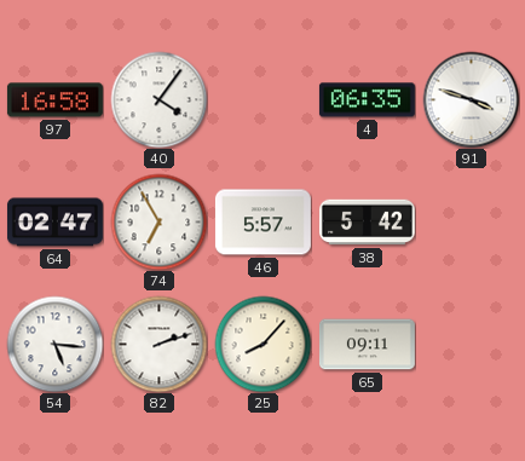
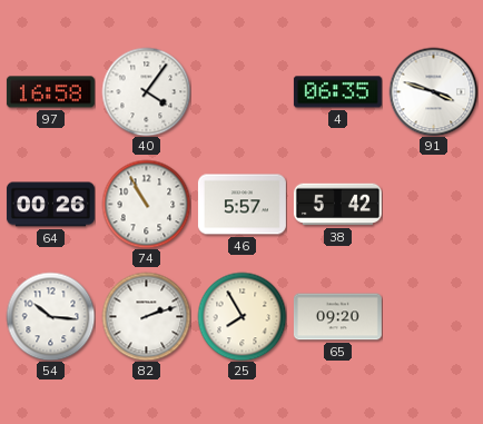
64: 02:47 -> 00:26
74: 6:55 -> 10:55
54: 5:16 -> 10:16
25: 8:07 -> 7:55
65: 09:11 -> 09:20
